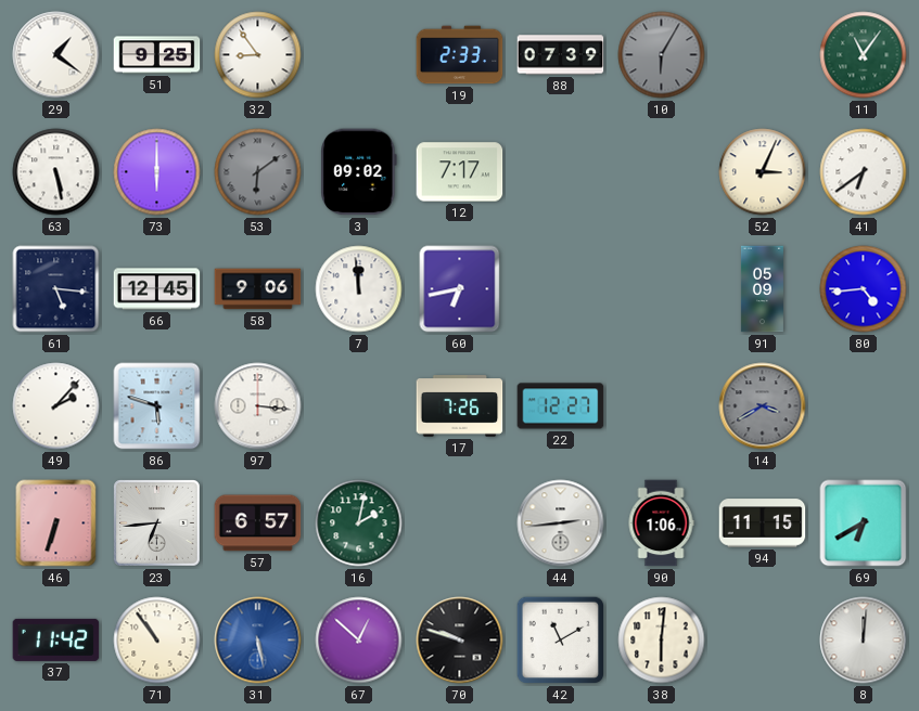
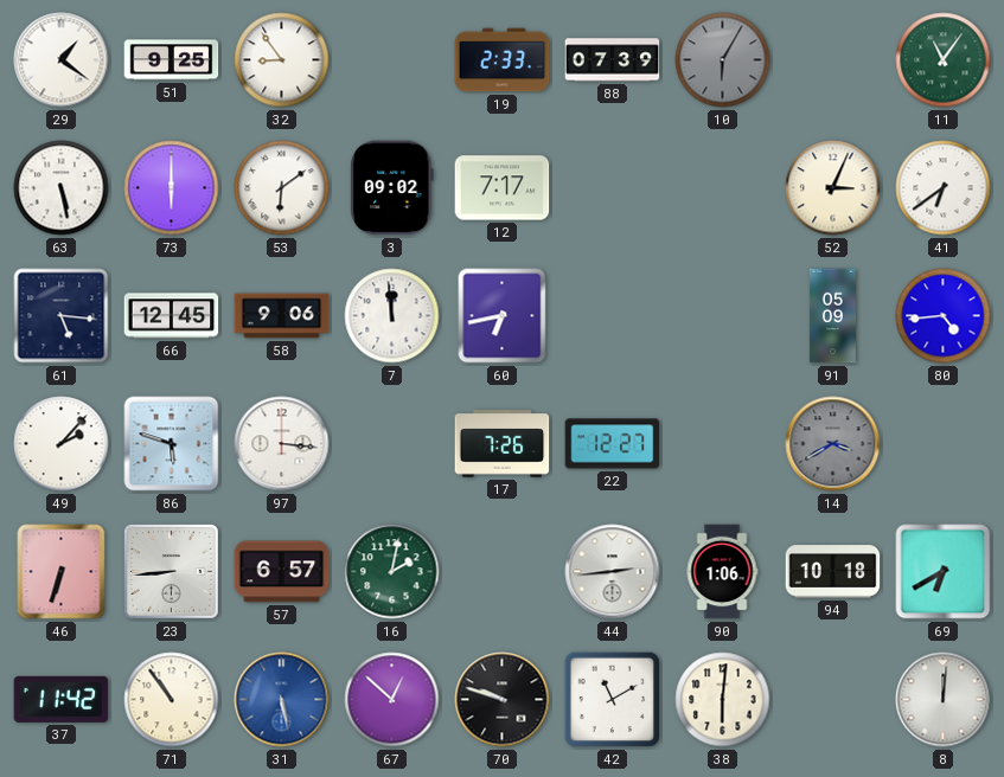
53 dial: grey -> white
23: 6:44 -> 8:44
94: 11:15 -> 10:18
